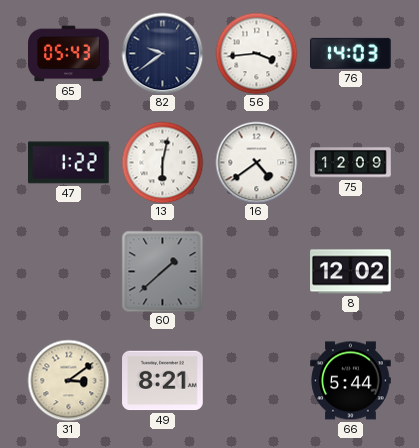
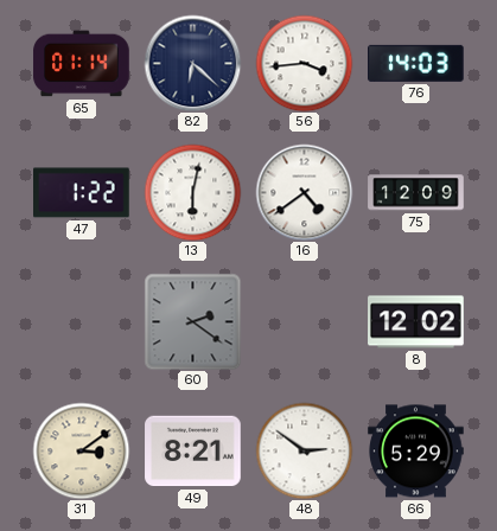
65: 05:43 -> 01:14
82: 9:39 -> 6:22
60: 1:38 -> 2:21
48: none -> 2:51
66: 5:44 -> 5:29
